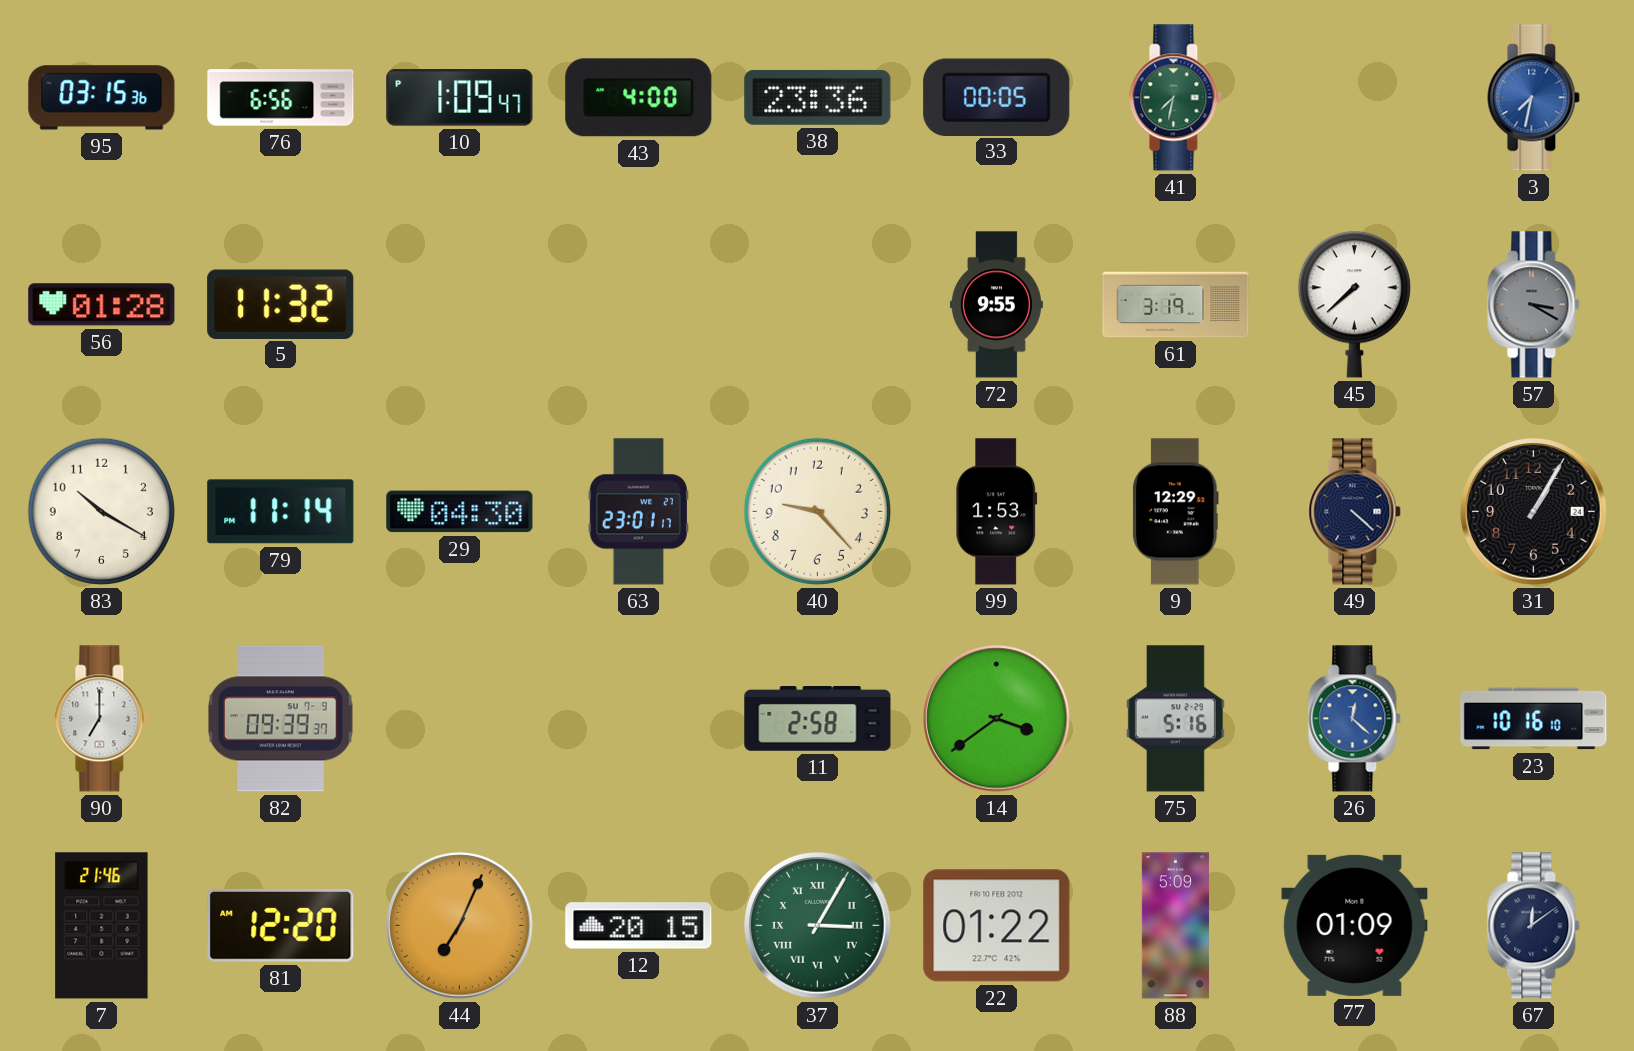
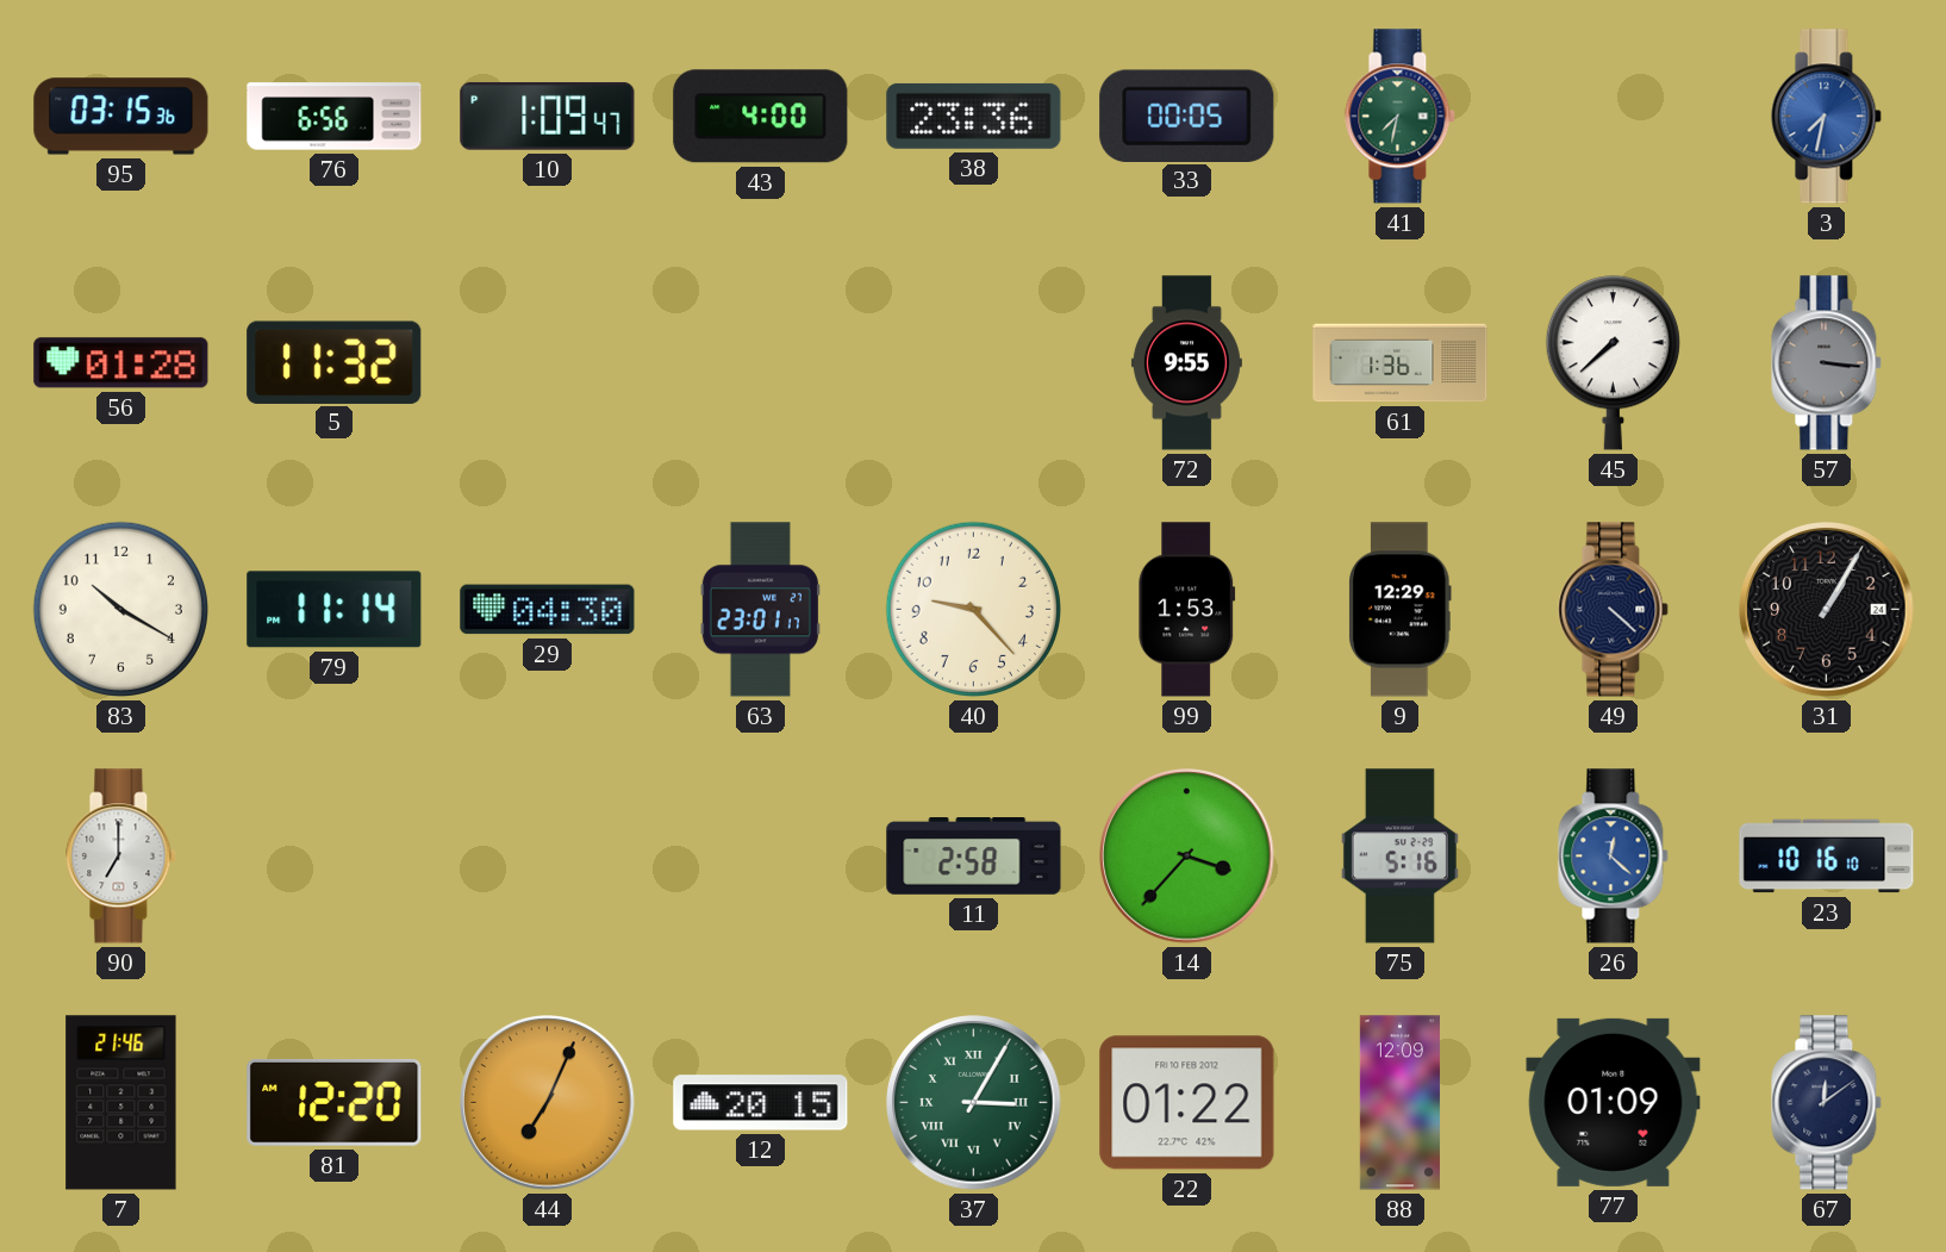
61: 3:19 -> 1:36
57: 3:20 -> 3:16
82: 09:39 -> none
14: 3:39 -> 3:37
88: 5:09 -> 12:09
